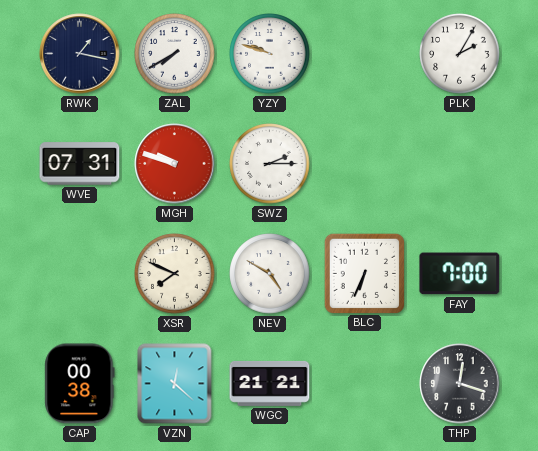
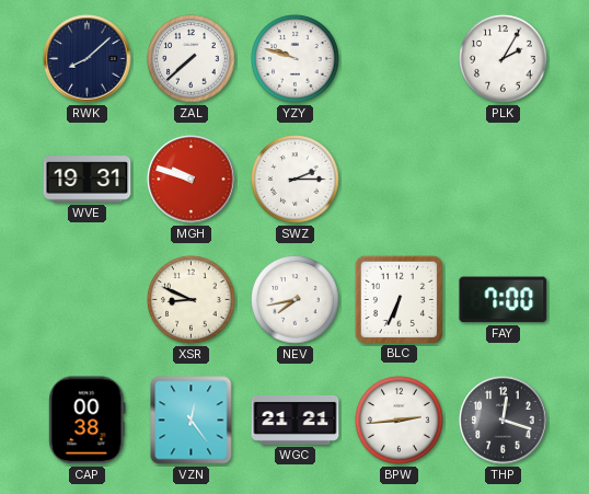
RWK: 1:17 -> 8:08
ZAL: 7:40 -> 7:38
WVE: 07:31 -> 19:31
XSR: 7:49 -> 8:49
NEV: 4:50 -> 7:43
VZN: 12:22 -> 12:24
BPW: none -> 2:44
